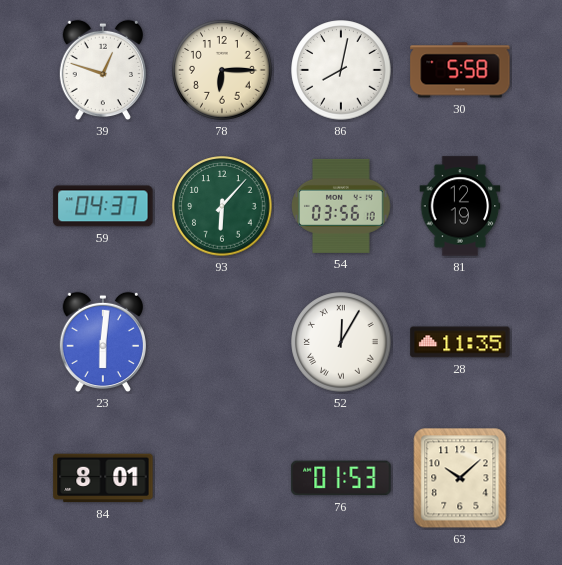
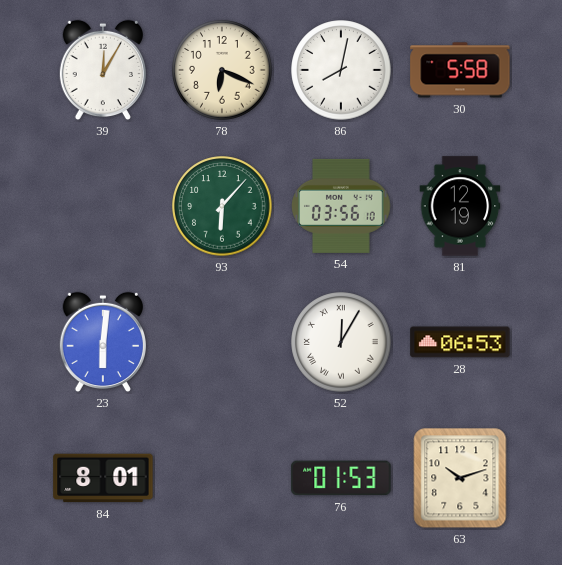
39: 12:48 -> 12:05
78: 6:15 -> 6:19
59: 04:37 -> none
28: 11:35 -> 06:53
63: 10:08 -> 10:12
